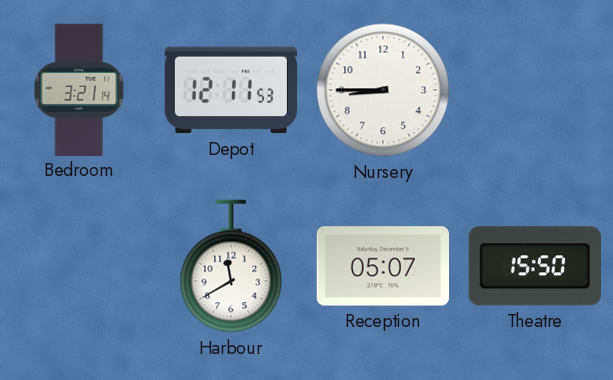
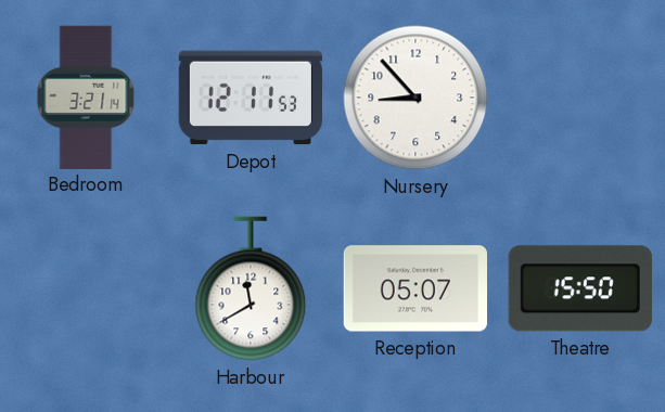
Nursery: 8:45 -> 8:53
